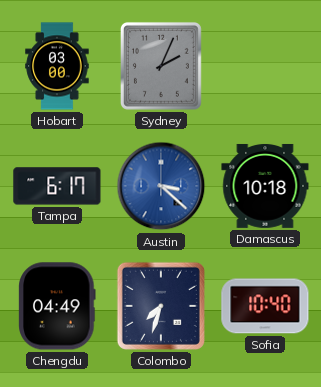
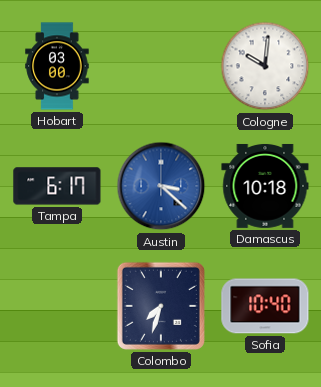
Sydney: 2:04 -> none
Cologne: none -> 10:01
Chengdu: 04:49 -> none
